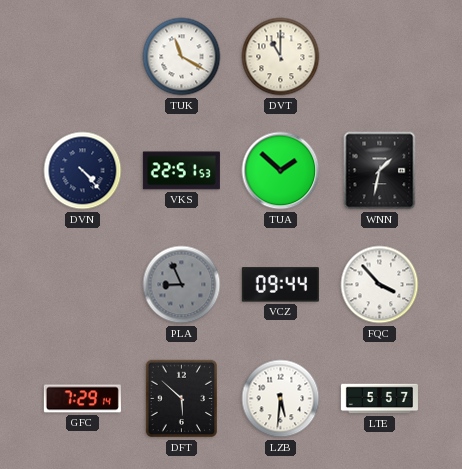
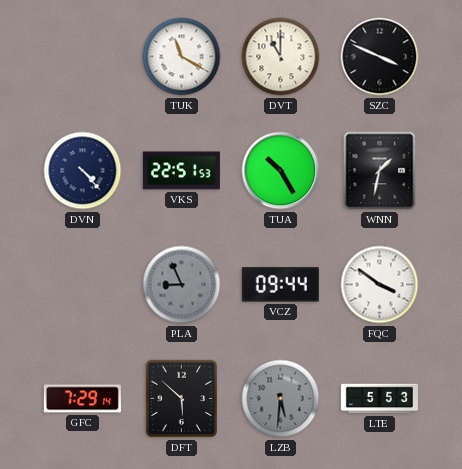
SZC: none -> 3:49
TUA: 1:52 -> 10:25
FQC: 3:53 -> 3:51
LZB dial: white -> grey
LTE: 5:57 -> 5:53
